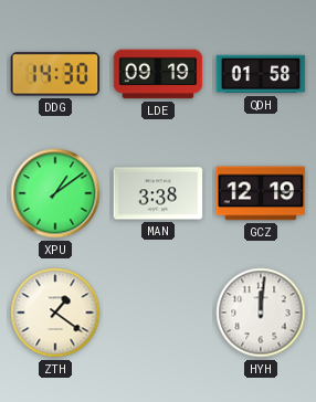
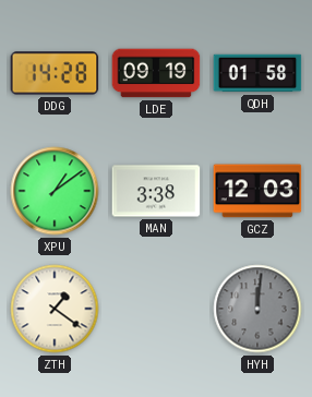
DDG: 14:30 -> 14:28
GCZ: 12:19 -> 12:03
HYH dial: white -> grey
